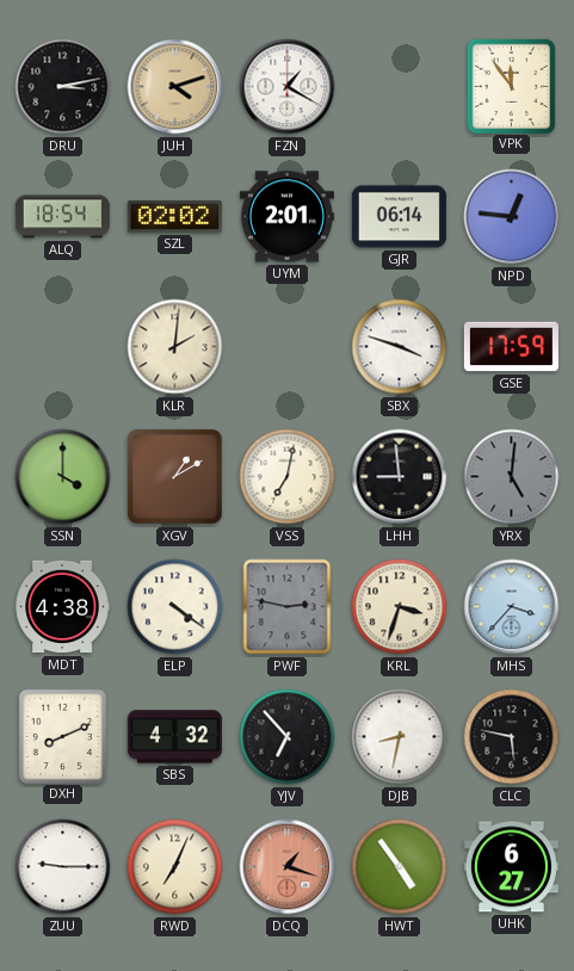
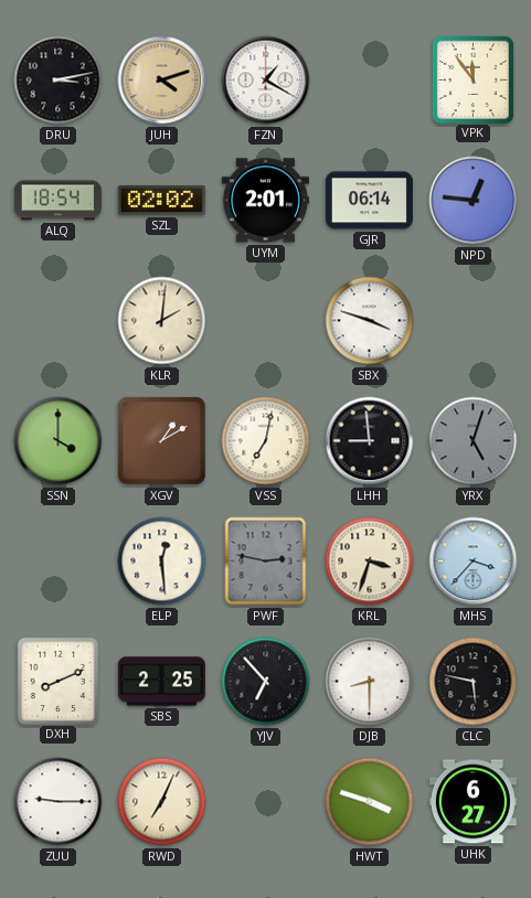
GSE: 17:59 -> none
YRX: 5:01 -> 5:03
MDT: 4:38 -> none
ELP: 4:21 -> 12:29
SBS: 4:32 -> 2:25
DJB: 8:32 -> 8:30
DCQ: 1:18 -> none
HWT: 4:54 -> 3:48
